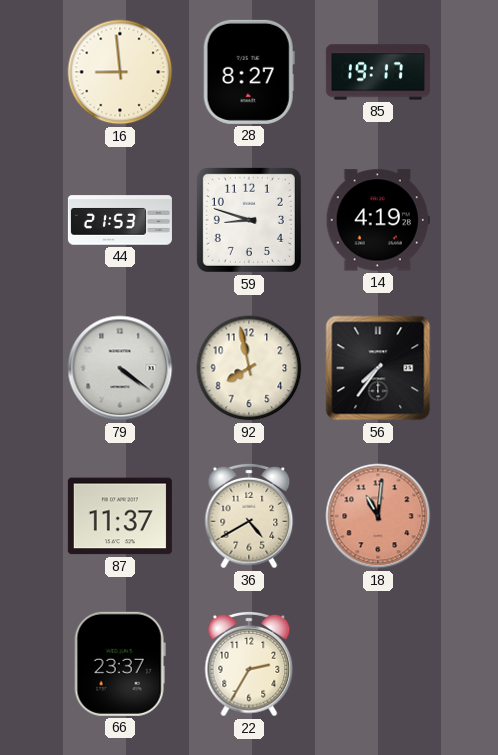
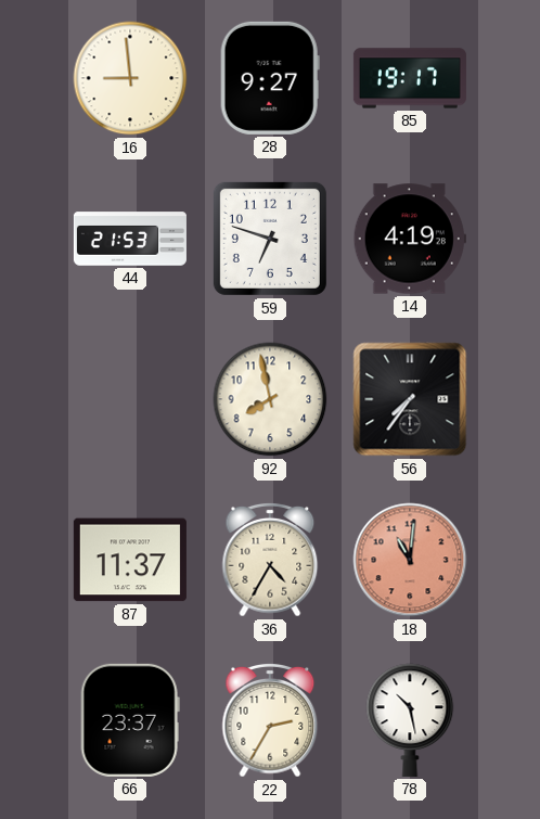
28: 8:27 -> 9:27
59: 8:48 -> 6:48
79: 4:21 -> none
36: 4:40 -> 4:35
78: none -> 10:28
